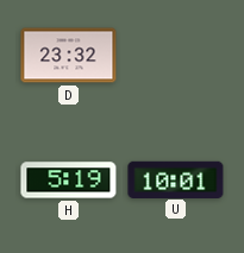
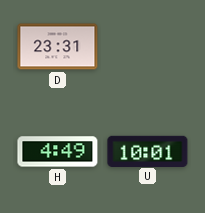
D: 23:32 -> 23:31
H: 5:19 -> 4:49
